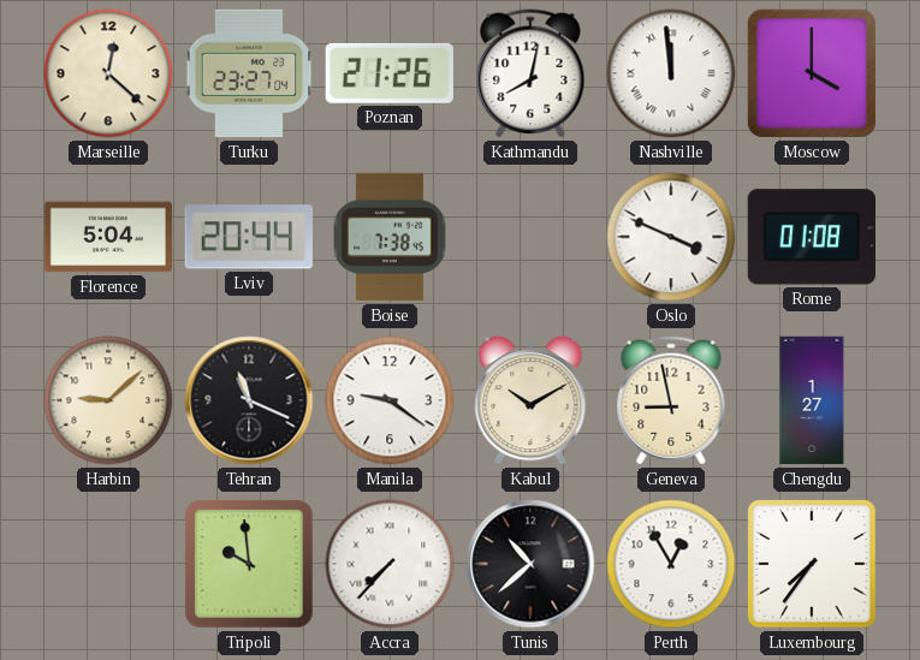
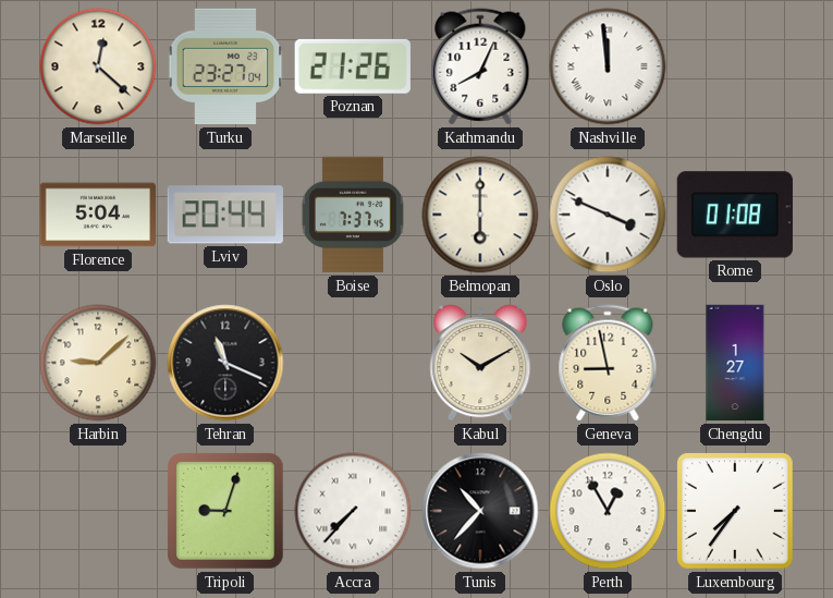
Kathmandu: 8:02 -> 8:04
Moscow: 4:00 -> none
Boise: 7:38 -> 7:37
Belmopan: none -> 6:00
Manila: 9:21 -> none
Tripoli: 9:59 -> 9:03
Tunis: 10:38 -> 10:37
